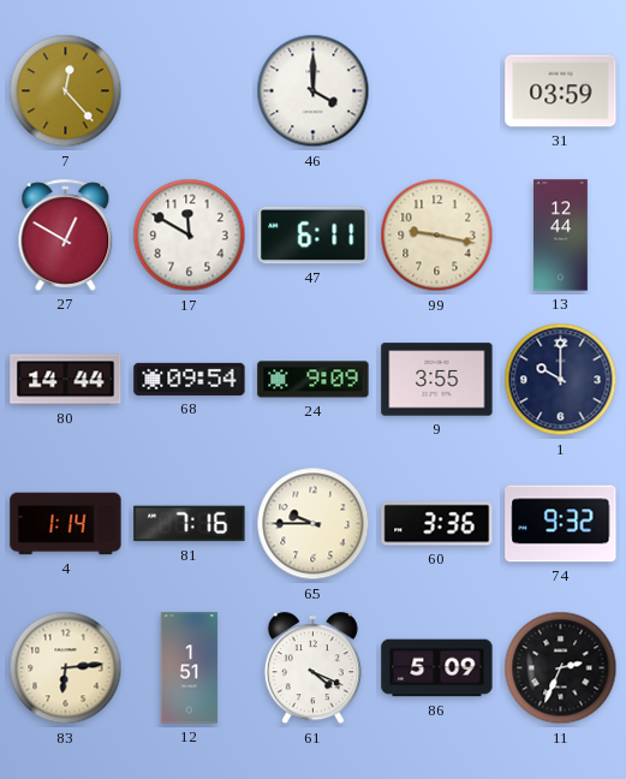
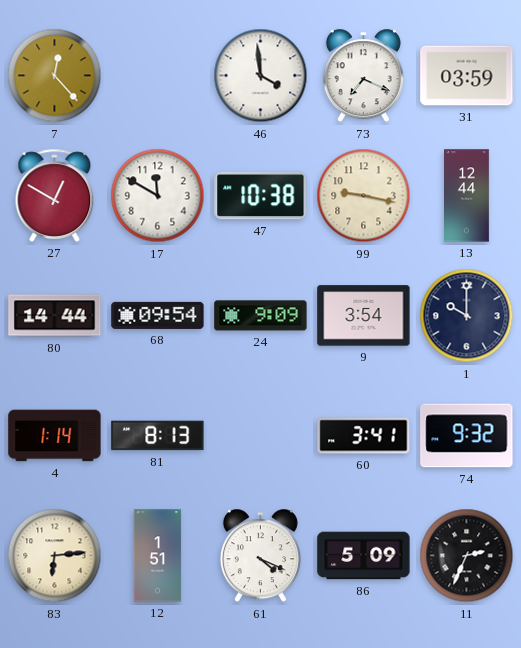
46: 4:00 -> 3:59
73: none -> 7:19
47: 6:11 -> 10:38
9: 3:55 -> 3:54
81: 7:16 -> 8:13
65: 9:45 -> none
60: 3:36 -> 3:41
